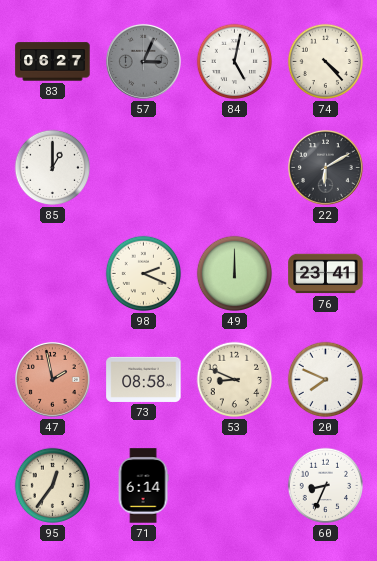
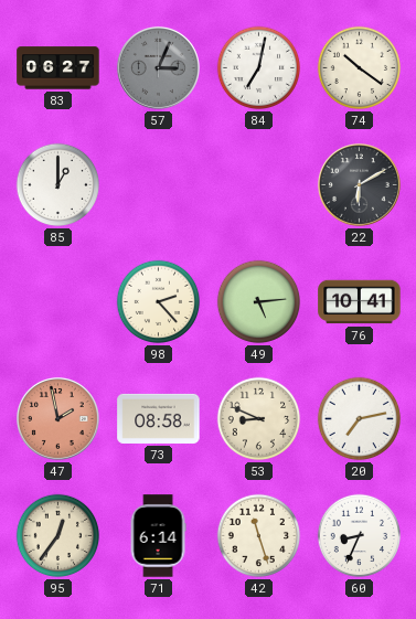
84: 5:02 -> 7:02
74: 4:23 -> 10:21
98: 2:19 -> 2:23
49: 12:00 -> 5:14
76: 23:41 -> 10:41
20: 7:49 -> 7:13
42: none -> 11:27
